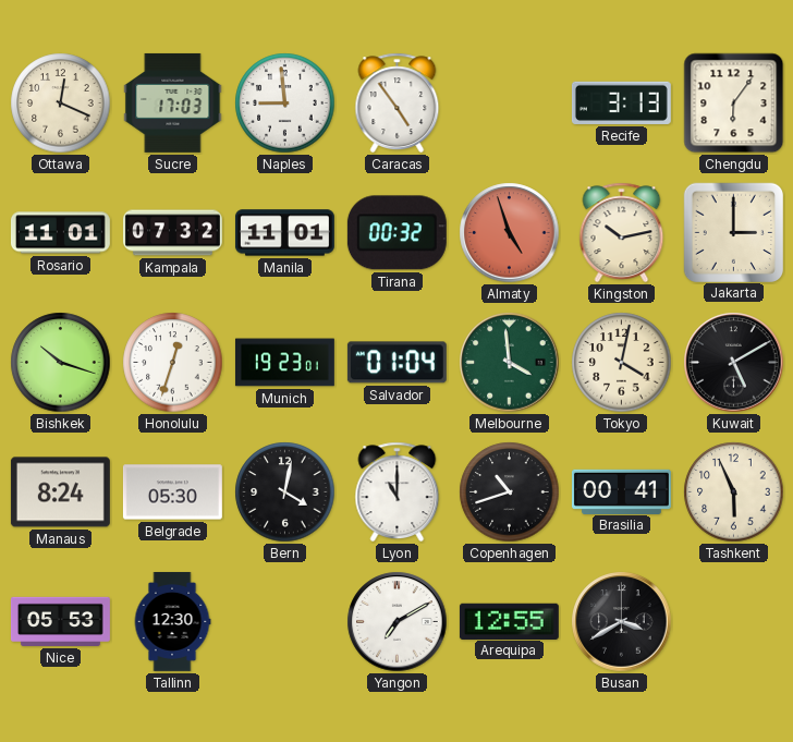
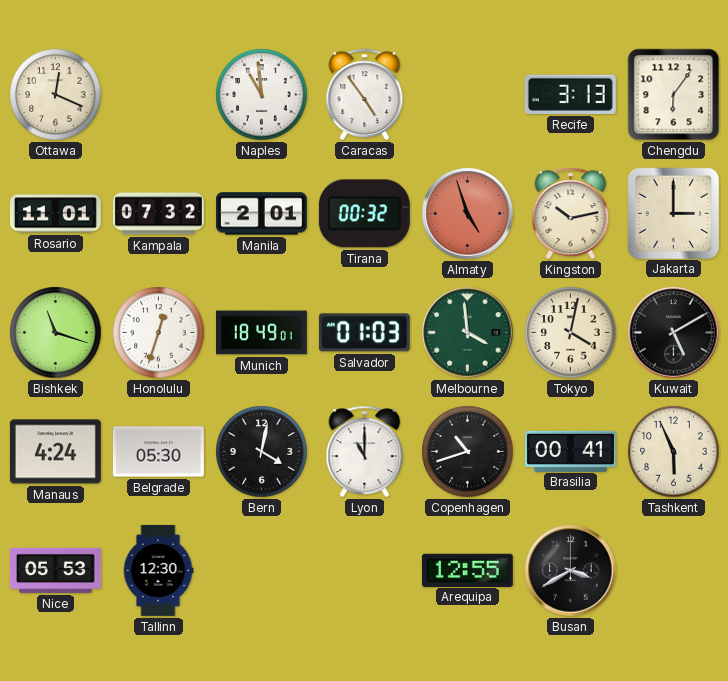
Sucre: 17:03 -> none
Naples: 8:59 -> 10:59
Manila: 11:01 -> 2:01
Bishkek: 10:18 -> 11:18
Munich: 19:23 -> 18:49
Salvador: 01:04 -> 01:03
Manaus: 8:24 -> 4:24
Yangon: 7:10 -> none
